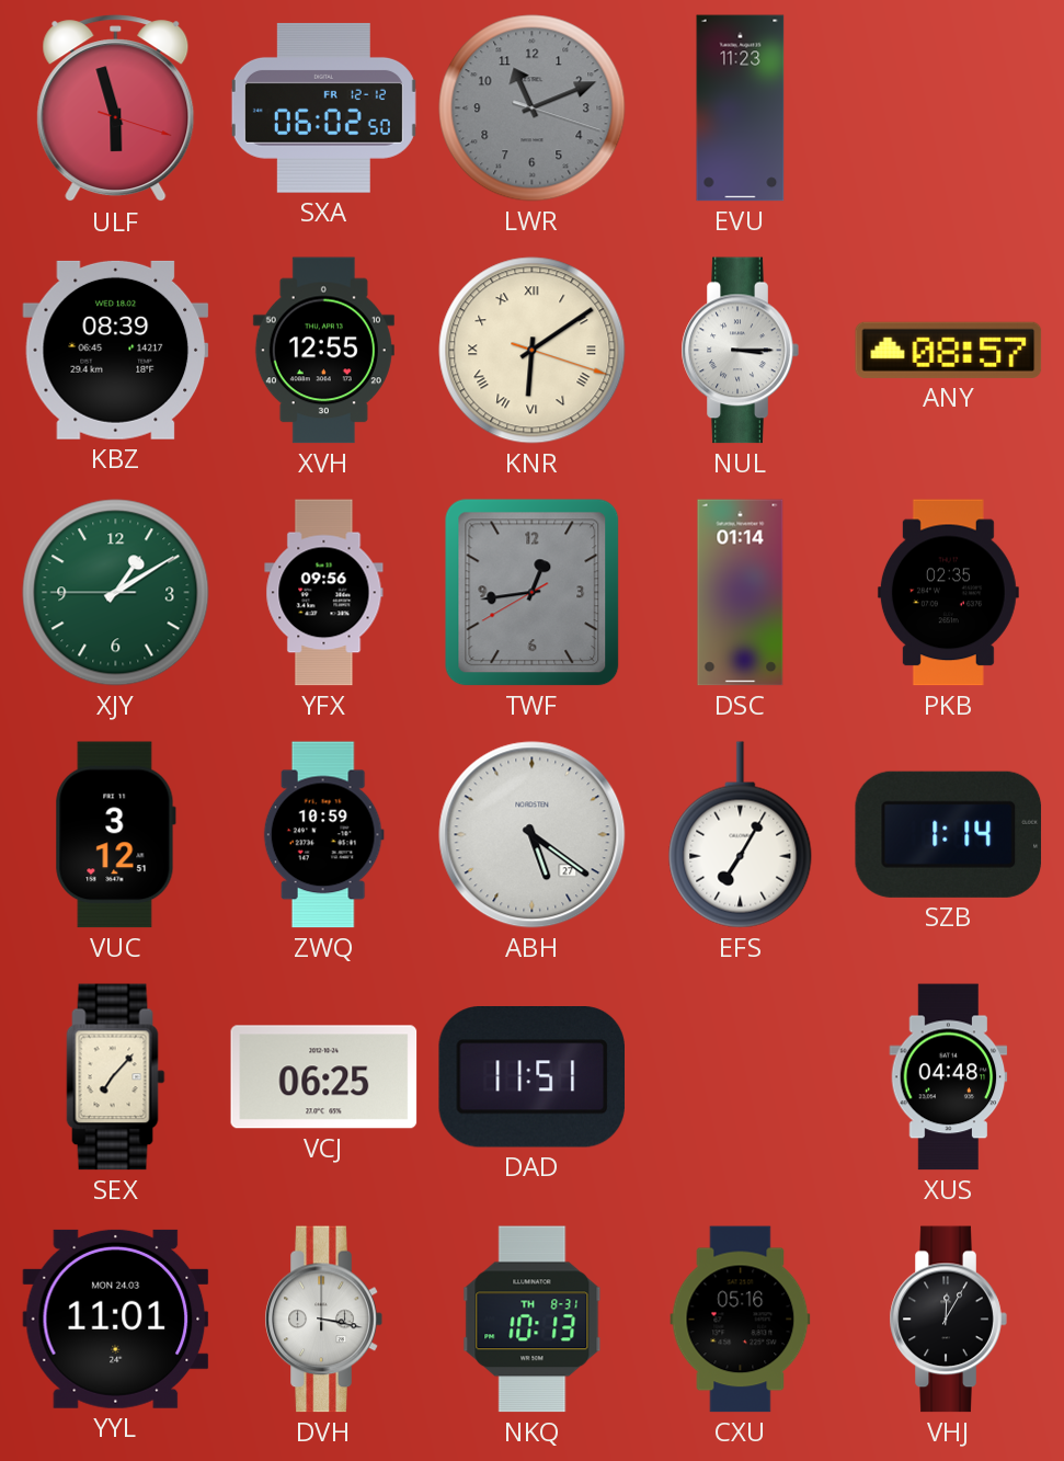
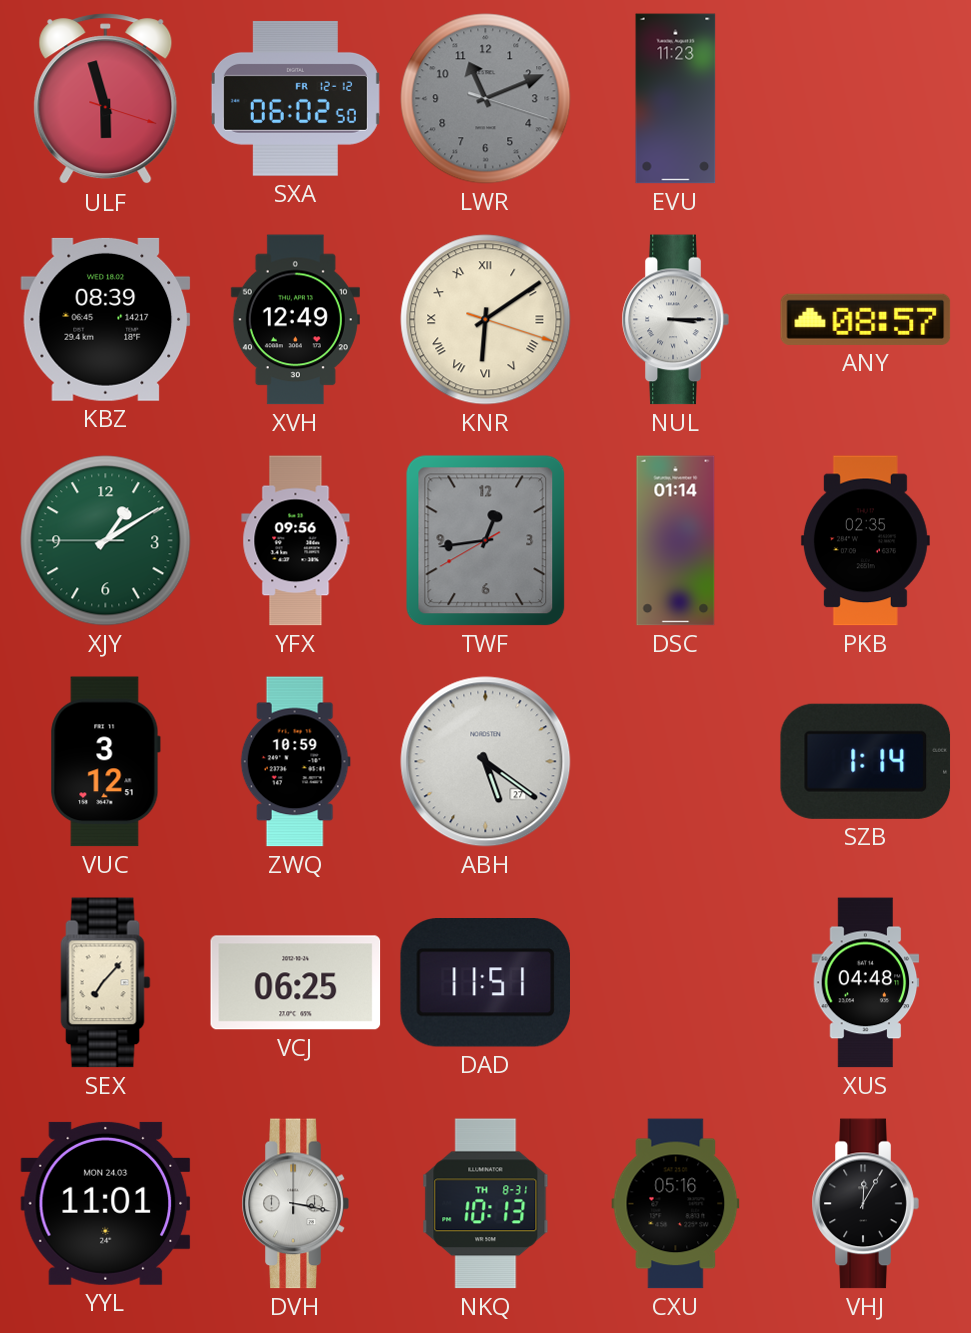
XVH: 12:55 -> 12:49
EFS: 7:05 -> none
